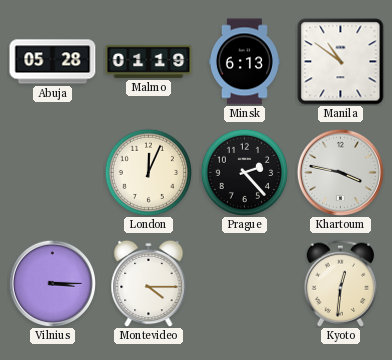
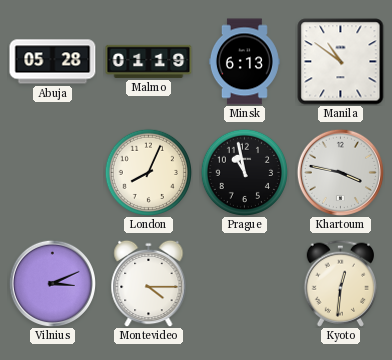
London: 12:04 -> 8:04
Prague: 2:23 -> 10:58
Vilnius: 3:15 -> 3:11
